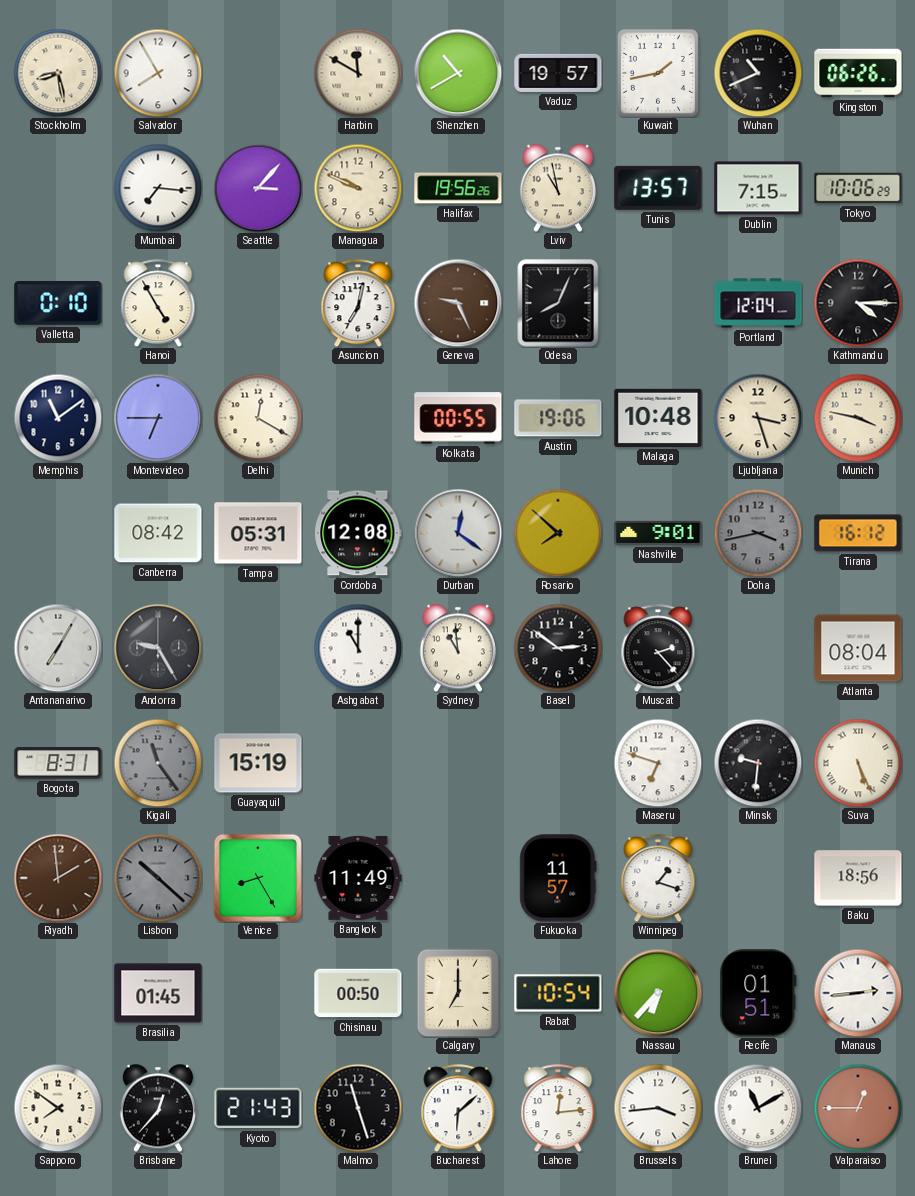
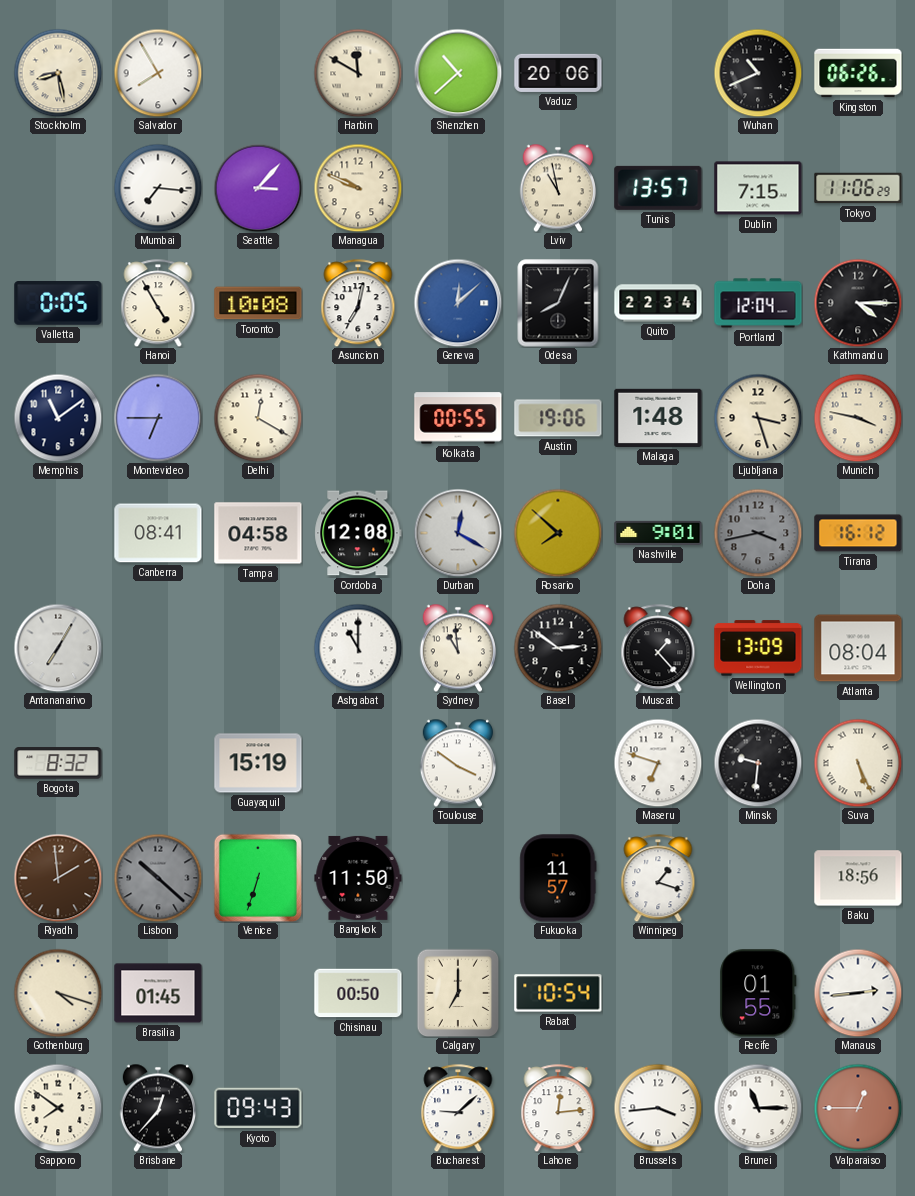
Shenzhen: 10:40 -> 10:38
Vaduz: 19:57 -> 20:06
Kuwait: 1:43 -> none
Halifax: 19:56 -> none
Tokyo: 10:06 -> 11:06
Valletta: 0:10 -> 0:05
Toronto: none -> 10:08
Geneva: 9:26 -> 12:08
Geneva dial: brown -> blue
Quito: none -> 22:34
Malaga: 10:48 -> 1:48
Canberra: 08:42 -> 08:41
Tampa: 05:31 -> 04:58
Durban: 12:21 -> 12:20
Andorra: 9:25 -> none
Muscat: 2:23 -> 1:23
Wellington: none -> 13:09
Bogota: 8:31 -> 8:32
Kigali: 11:24 -> none
Toulouse: none -> 3:51
Venice: 8:25 -> 6:33
Bangkok: 11:49 -> 11:50
Gothenburg: none -> 4:18
Nassau: 6:37 -> none
Recife: 01:51 -> 01:55
Kyoto: 21:43 -> 09:43
Malmo: 11:27 -> none
Bucharest: 6:08 -> 9:08
Brunei: 11:10 -> 11:15
